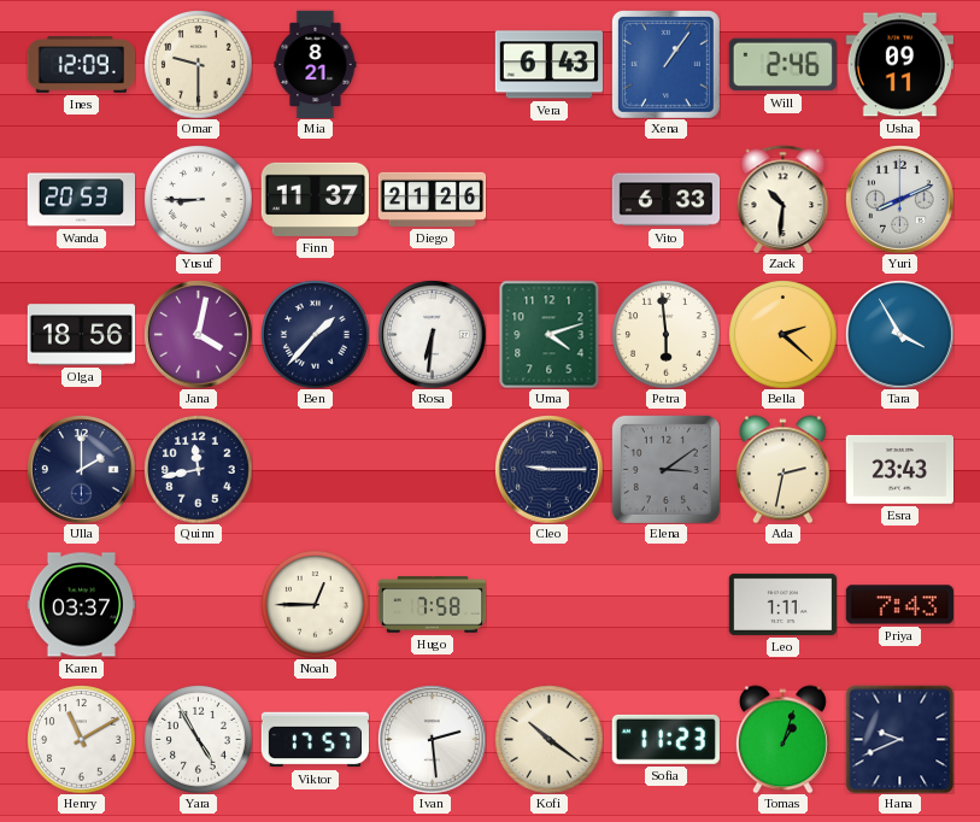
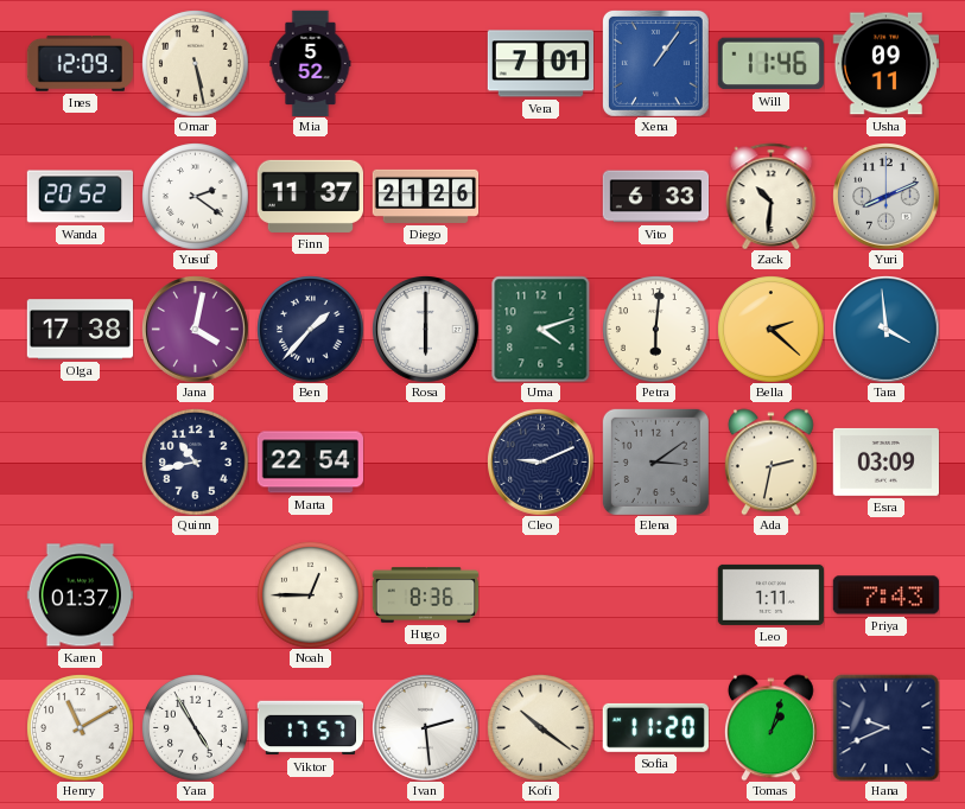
Omar: 9:30 -> 5:28
Mia: 8:21 -> 5:52
Vera: 6:43 -> 7:01
Will: 2:46 -> 11:46
Wanda: 20:53 -> 20:52
Yusuf: 8:45 -> 2:21
Olga: 18:56 -> 17:38
Rosa: 6:31 -> 6:00
Petra: 5:59 -> 6:01
Tara: 3:55 -> 3:59
Ulla: 2:00 -> none
Quinn: 11:43 -> 10:43
Marta: none -> 22:54
Cleo: 9:15 -> 9:11
Esra: 23:43 -> 03:09
Karen: 03:37 -> 01:37
Hugo: 7:58 -> 8:36
Sofia: 11:23 -> 11:20
